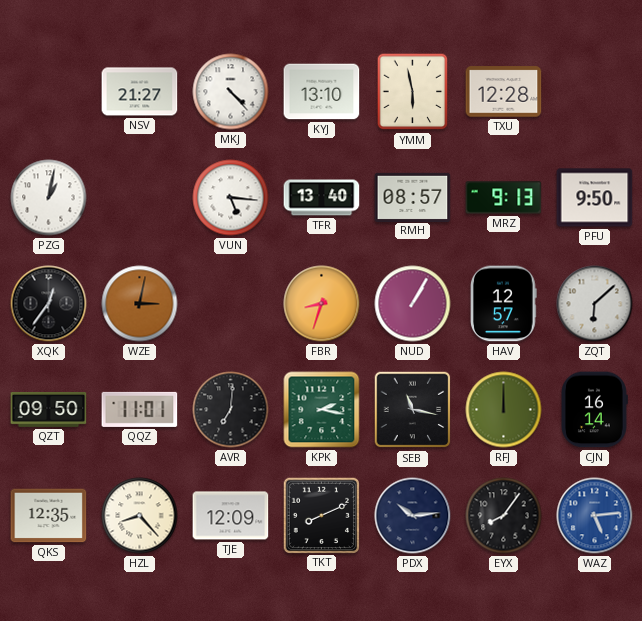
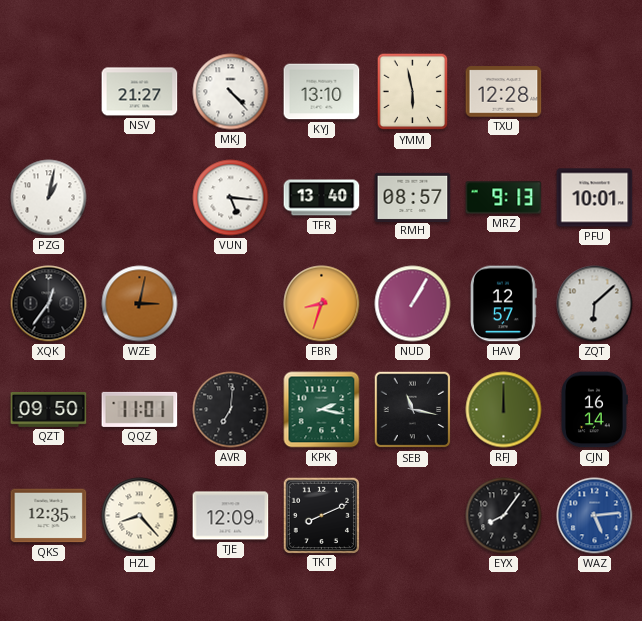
PFU: 9:50 -> 10:01
PDX: 10:14 -> none
